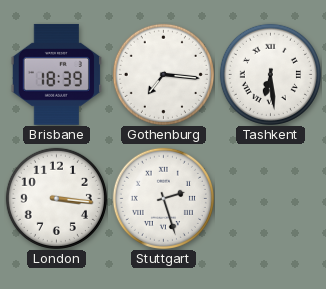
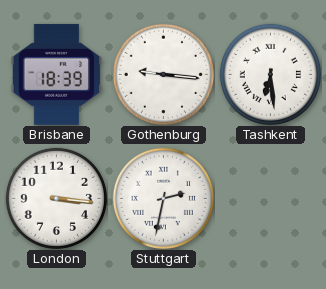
Gothenburg: 7:16 -> 9:16
Stuttgart: 2:27 -> 2:32
